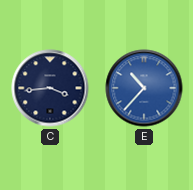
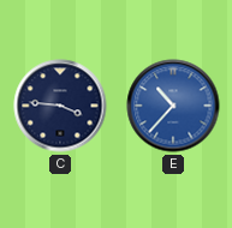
C: 3:44 -> 3:46
